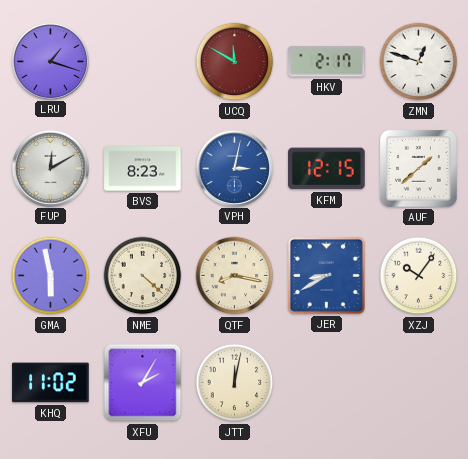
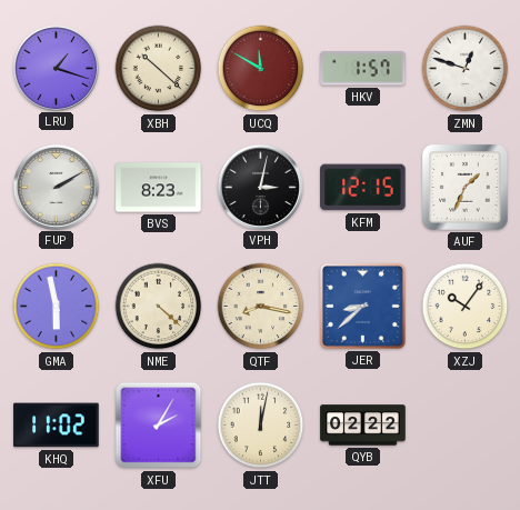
XBH: none -> 10:22
HKV: 2:17 -> 1:57
FUP: 12:10 -> 2:10
VPH dial: blue -> black
AUF: 1:38 -> 1:34
JER: 8:40 -> 8:38
QYB: none -> 02:22
